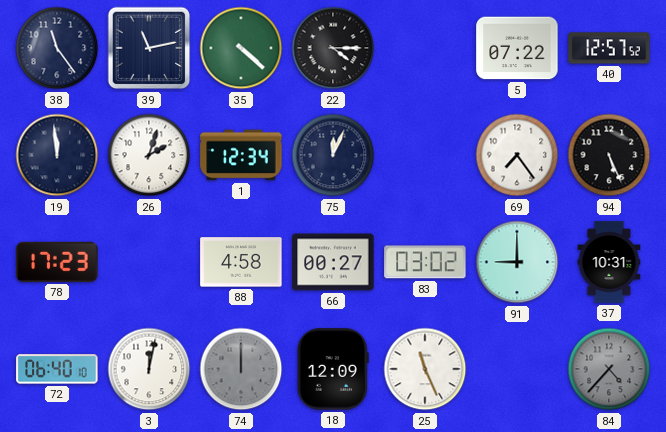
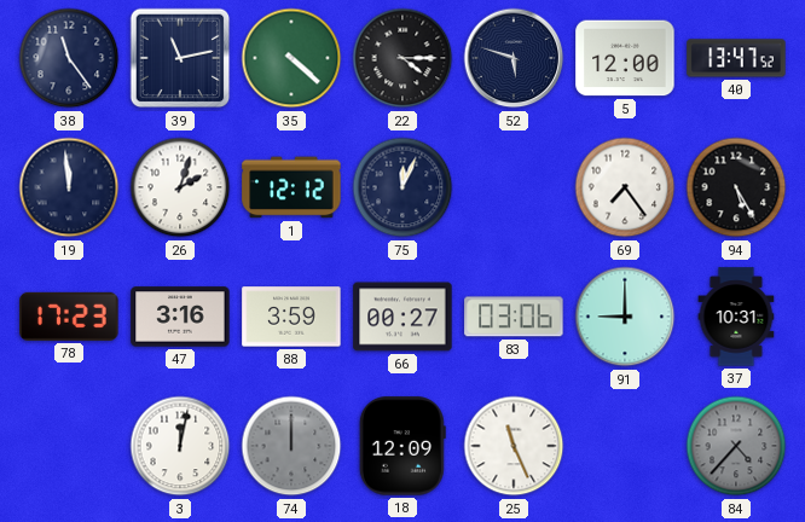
52: none -> 5:48
5: 07:22 -> 12:00
40: 12:57 -> 13:47
1: 12:34 -> 12:12
94: 5:26 -> 5:25
47: none -> 3:16
88: 4:58 -> 3:59
83: 03:02 -> 03:06
72: 06:40 -> none
